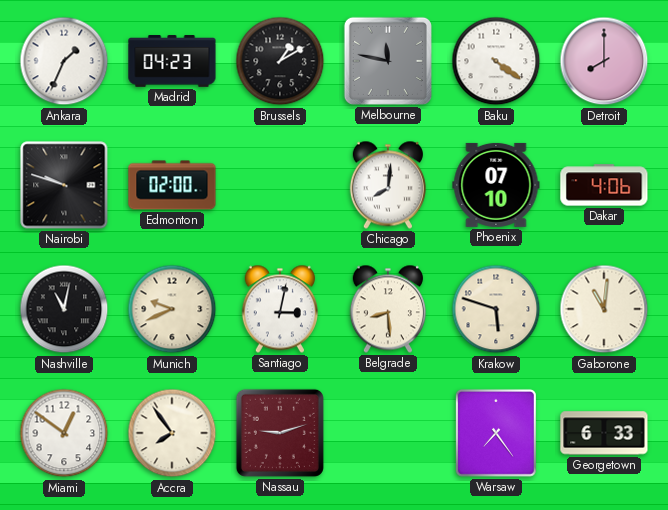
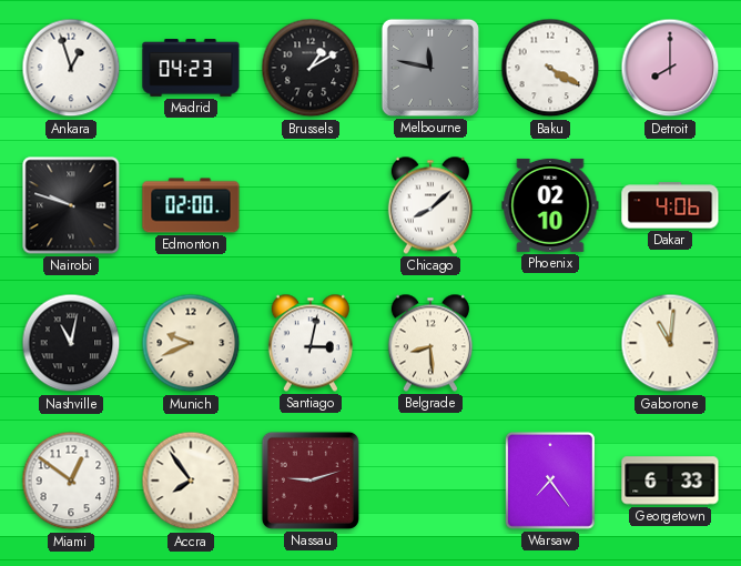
Ankara: 1:34 -> 12:57
Baku: 4:21 -> 4:20
Chicago: 8:01 -> 8:08
Phoenix: 07:10 -> 02:10
Krakow: 5:48 -> none
